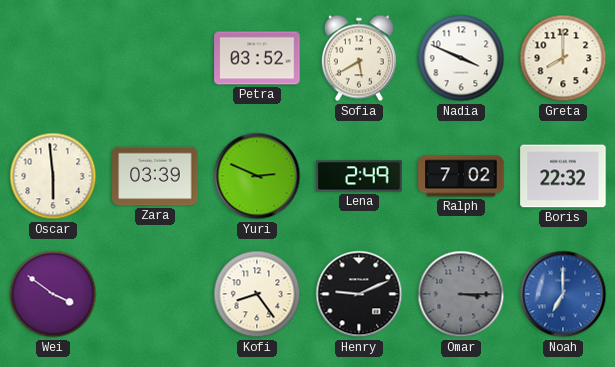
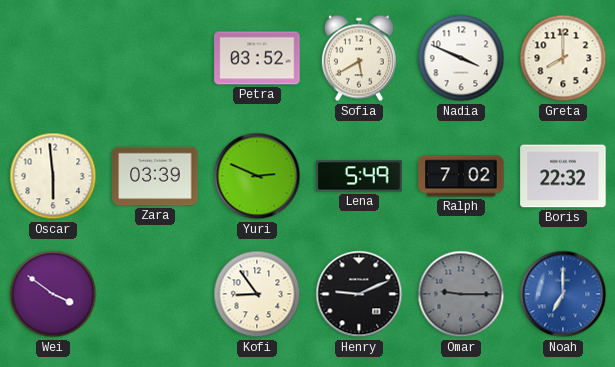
Lena: 2:49 -> 5:49
Kofi: 8:24 -> 8:54
Omar: 3:15 -> 9:15
